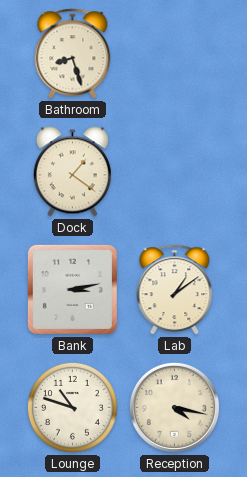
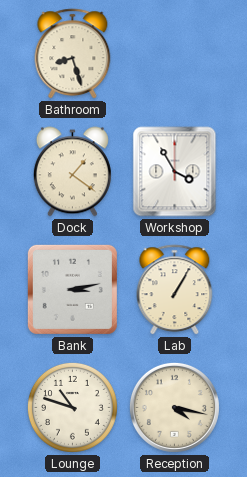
Workshop: none -> 3:55
Lab: 1:09 -> 1:05
